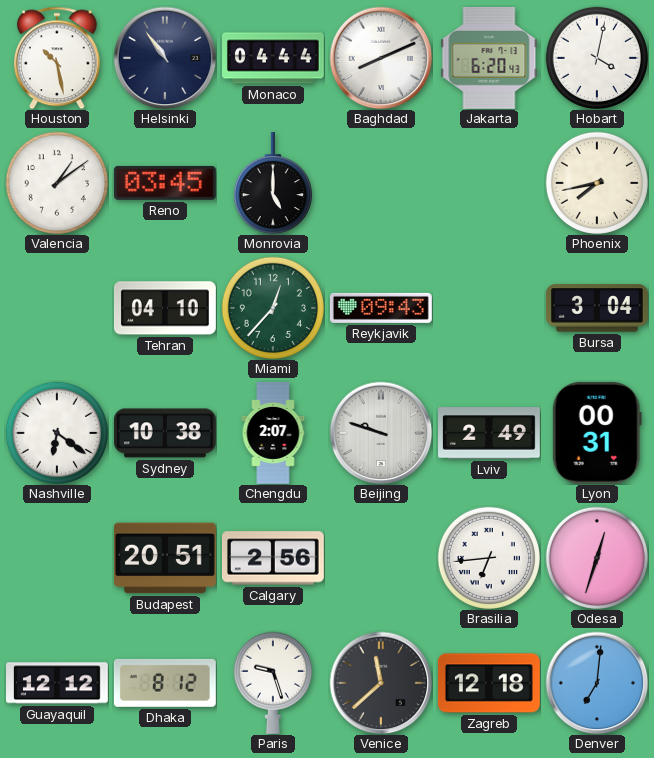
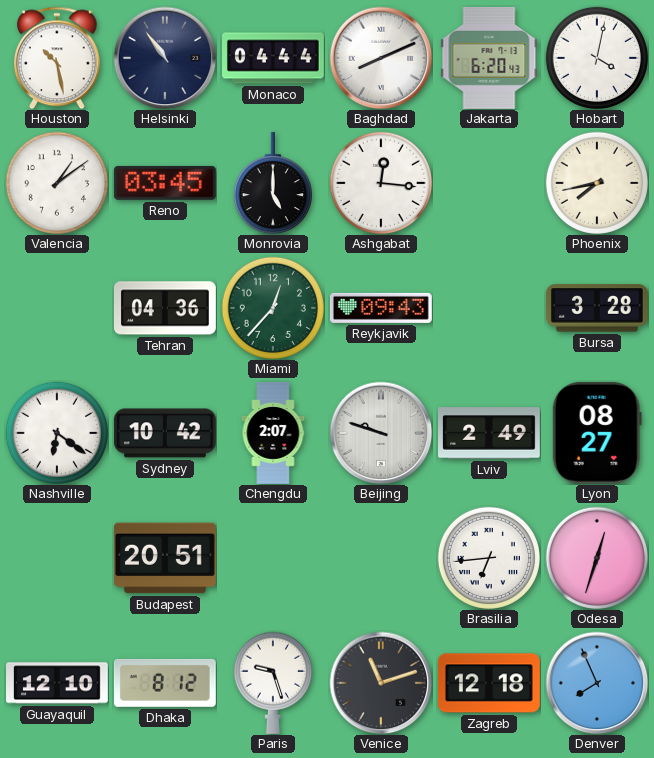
Ashgabat: none -> 12:16
Tehran: 04:10 -> 04:36
Bursa: 3:04 -> 3:28
Sydney: 10:38 -> 10:42
Lyon: 00:31 -> 08:27
Calgary: 2:56 -> none
Guayaquil: 12:12 -> 12:10
Venice: 11:38 -> 11:12
Denver: 7:01 -> 7:56
